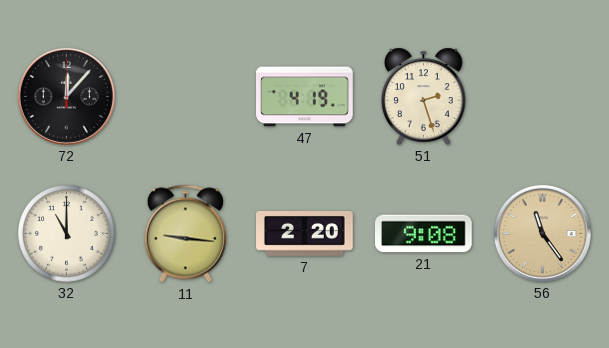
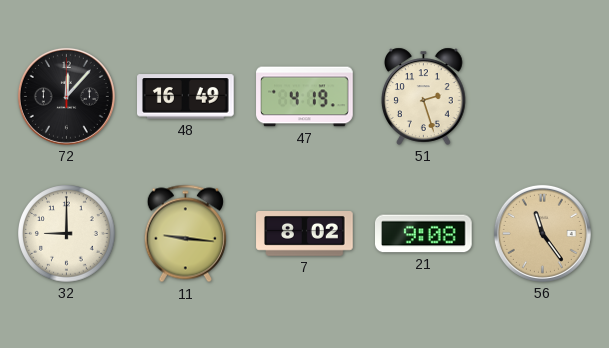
48: none -> 16:49
32: 11:00 -> 9:00
7: 2:20 -> 8:02
